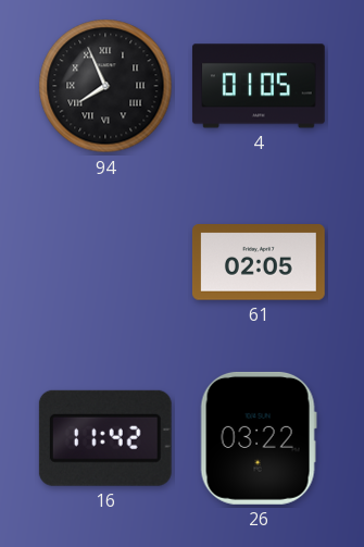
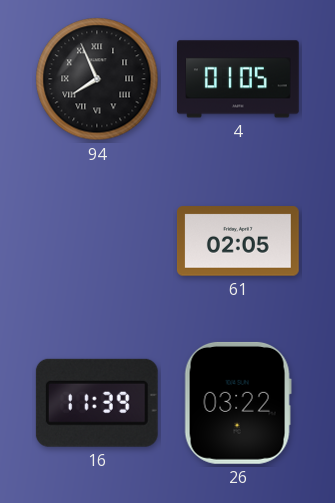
16: 11:42 -> 11:39
